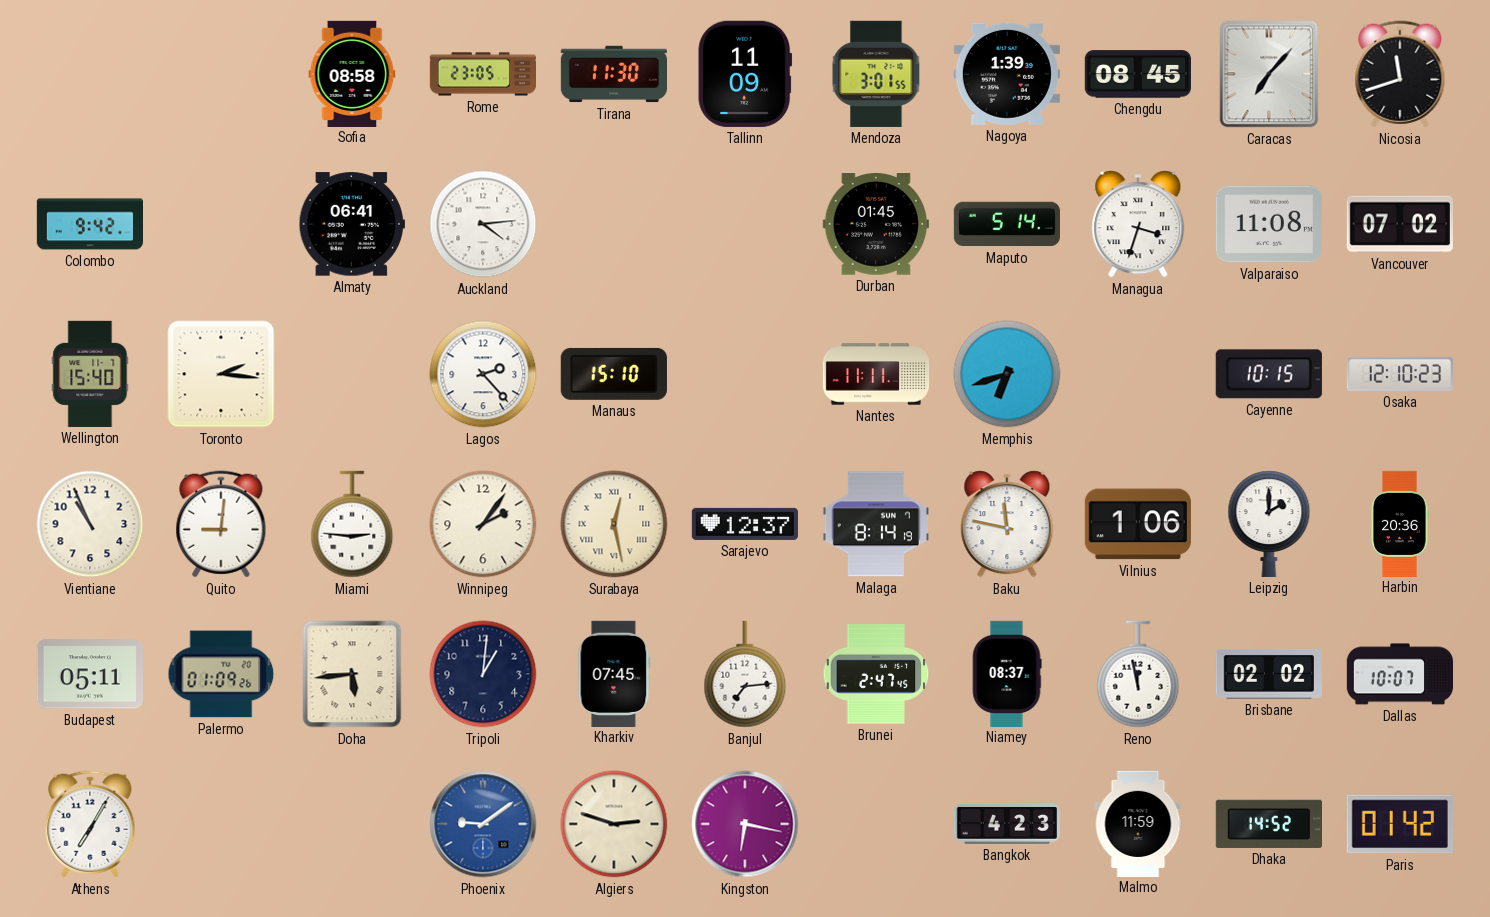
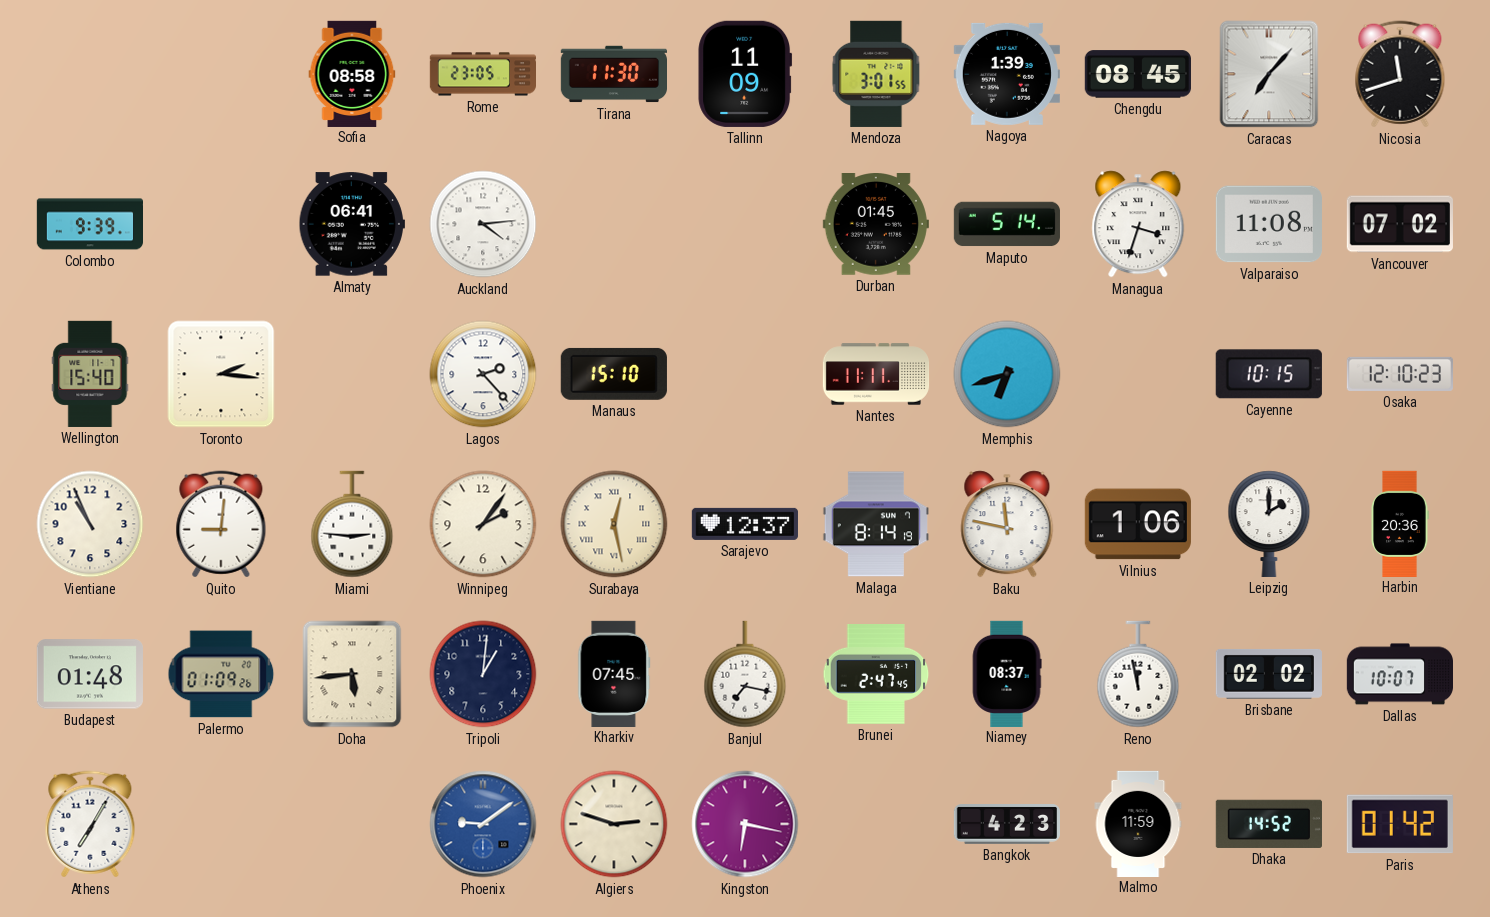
Colombo: 9:42 -> 9:39
Budapest: 05:11 -> 01:48
Banjul: 7:14 -> 7:17
